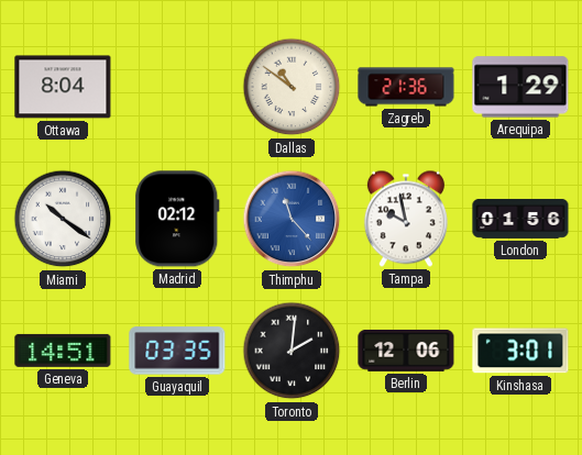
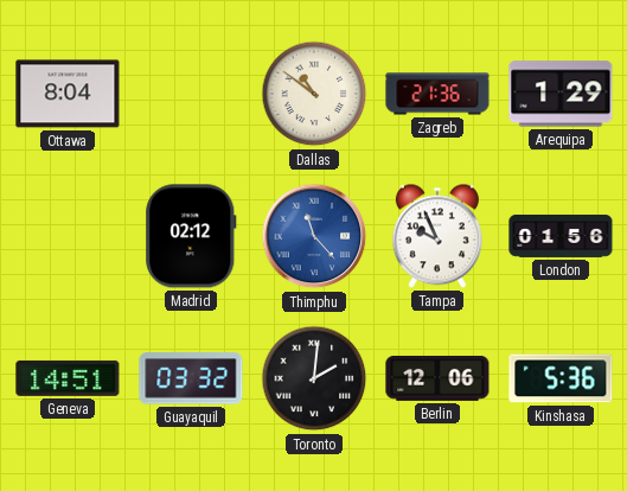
Miami: 10:21 -> none
Tampa: 9:58 -> 9:56
Guayaquil: 03:35 -> 03:32
Kinshasa: 3:01 -> 5:36
